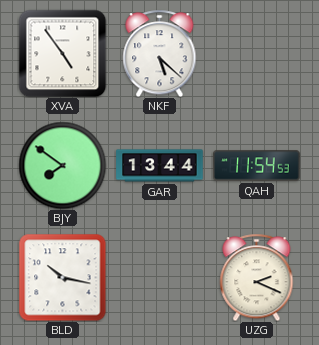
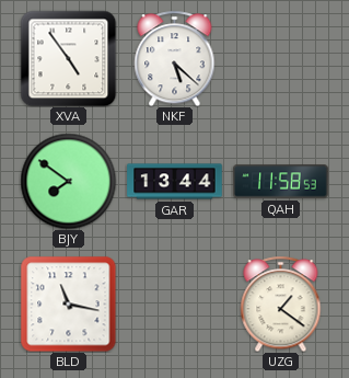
QAH: 11:54 -> 11:58
BLD: 10:17 -> 11:17
UZG: 2:19 -> 1:21
